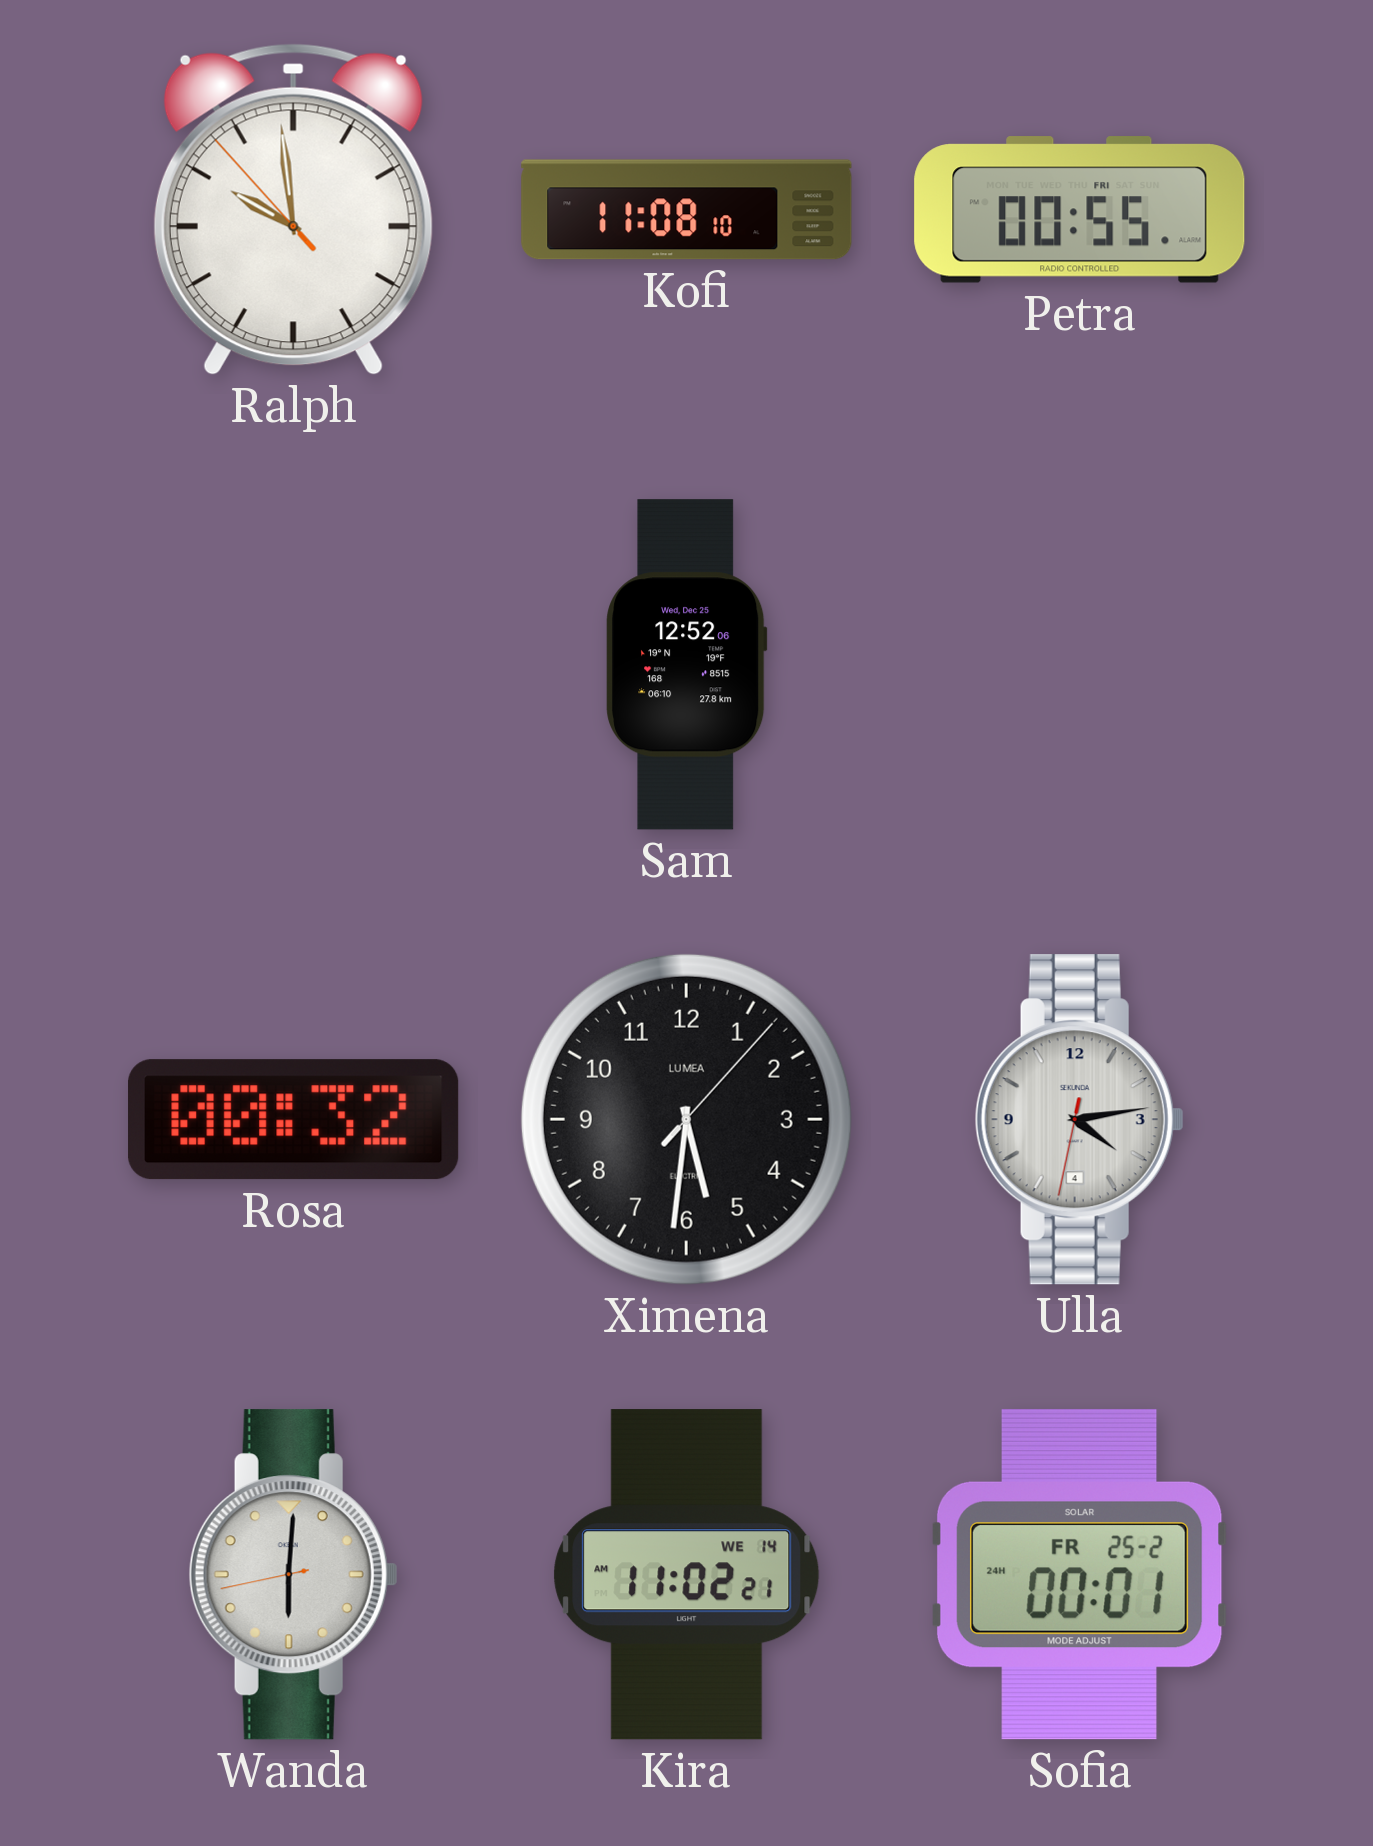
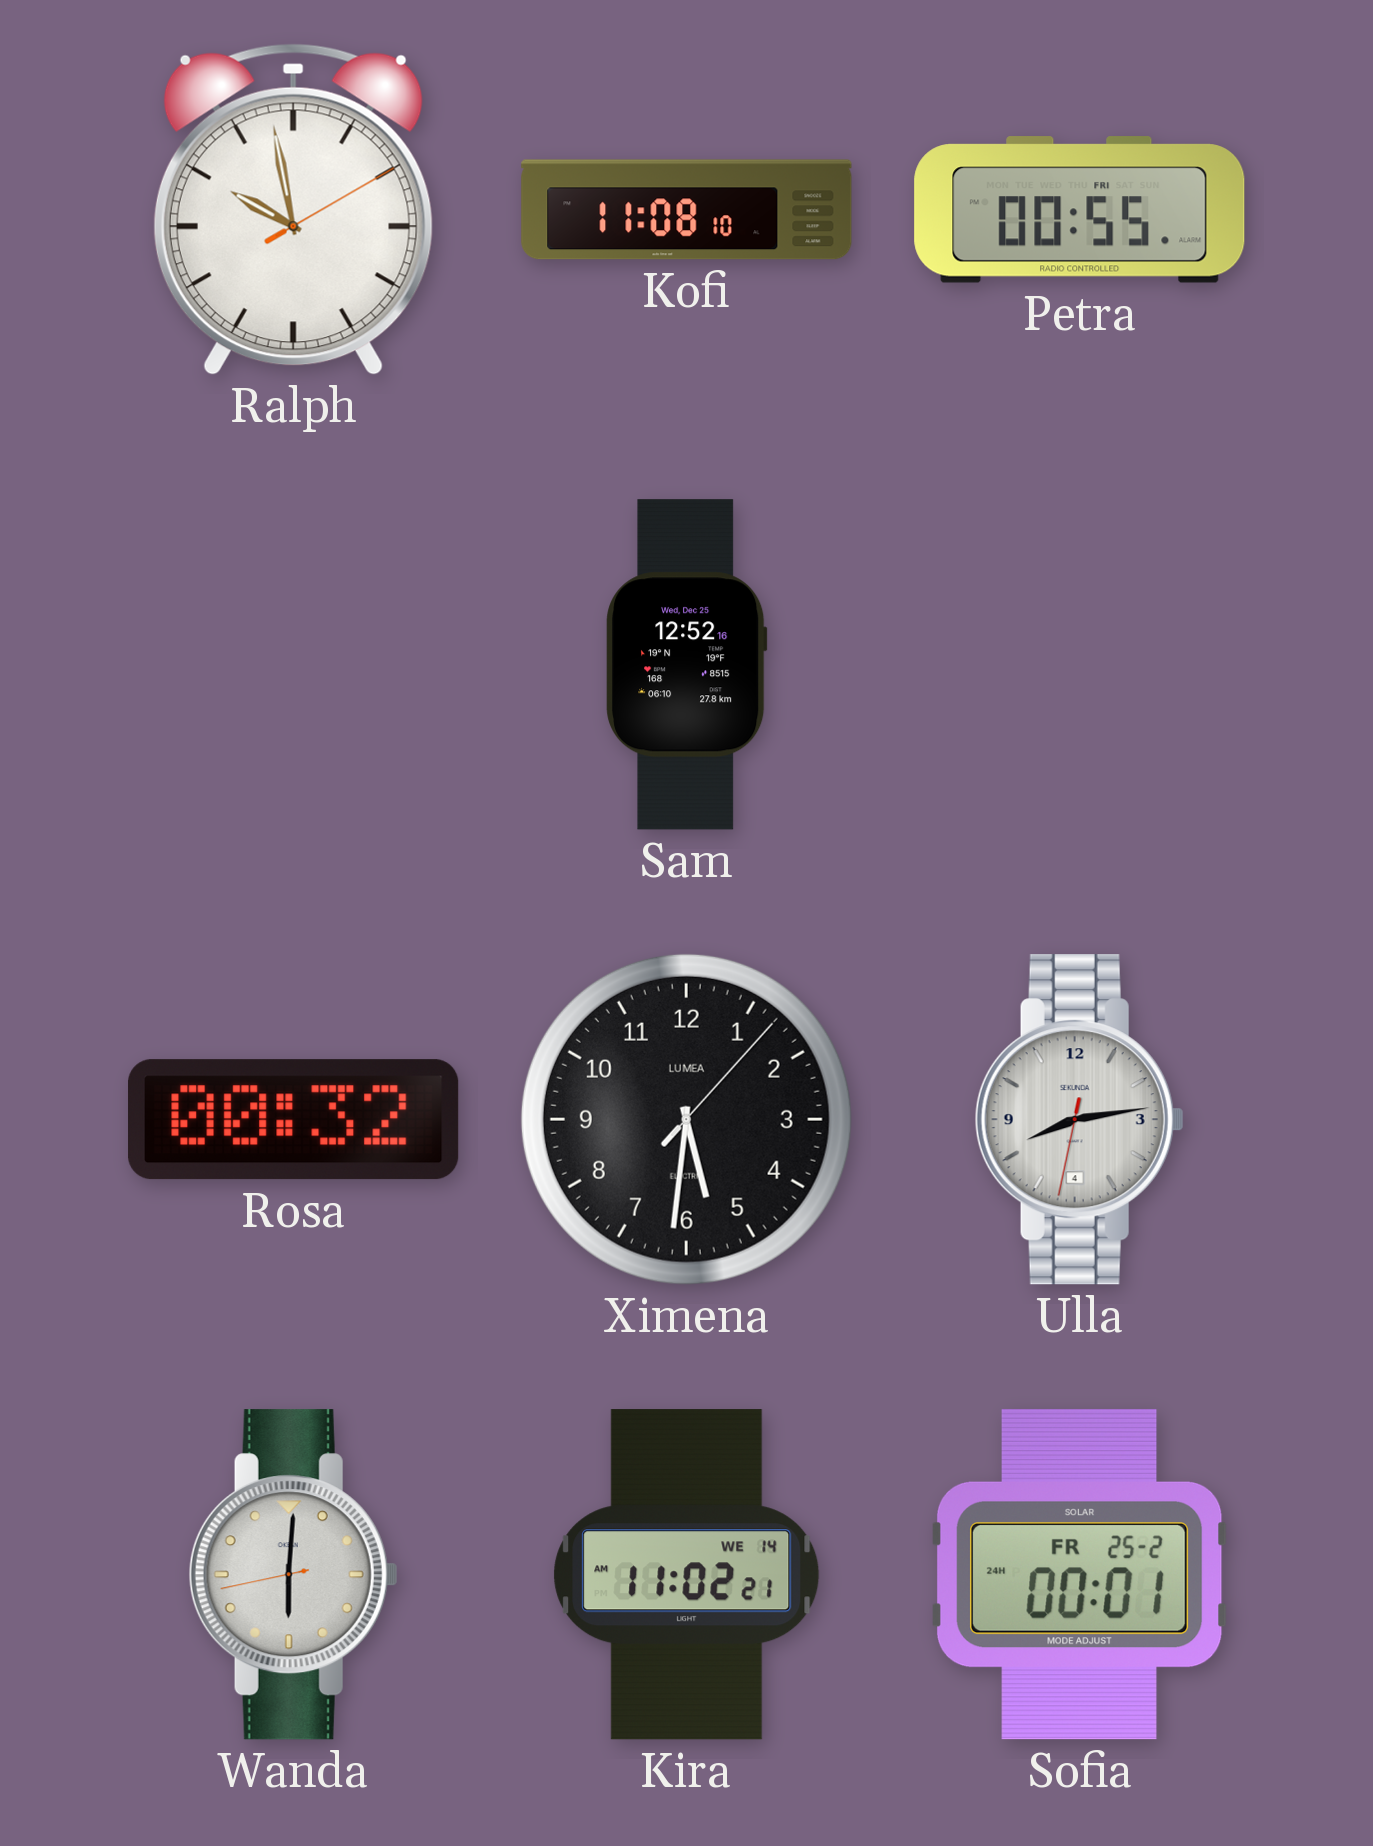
Ralph: 9:58:53 -> 9:58:10
Sam: 12:52:06 -> 12:52:16
Ulla: 4:13 -> 8:13
